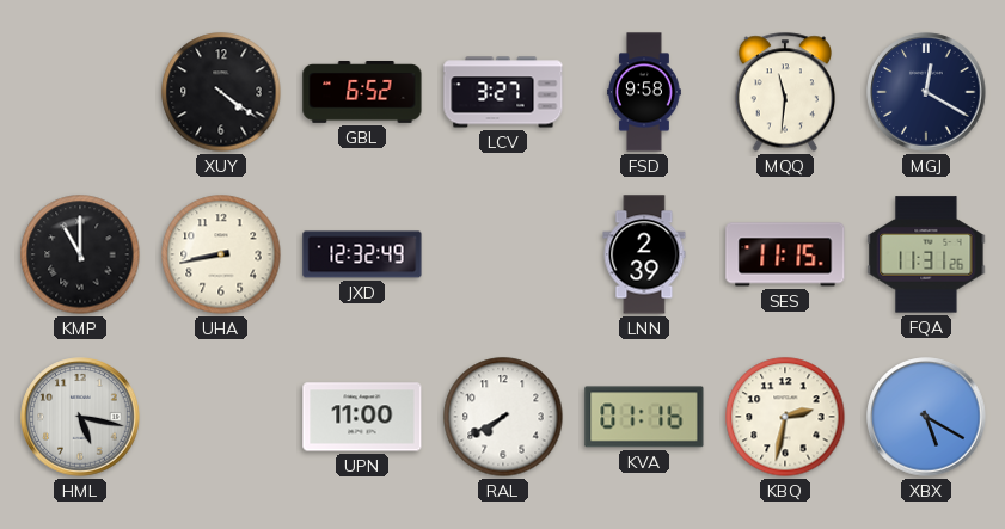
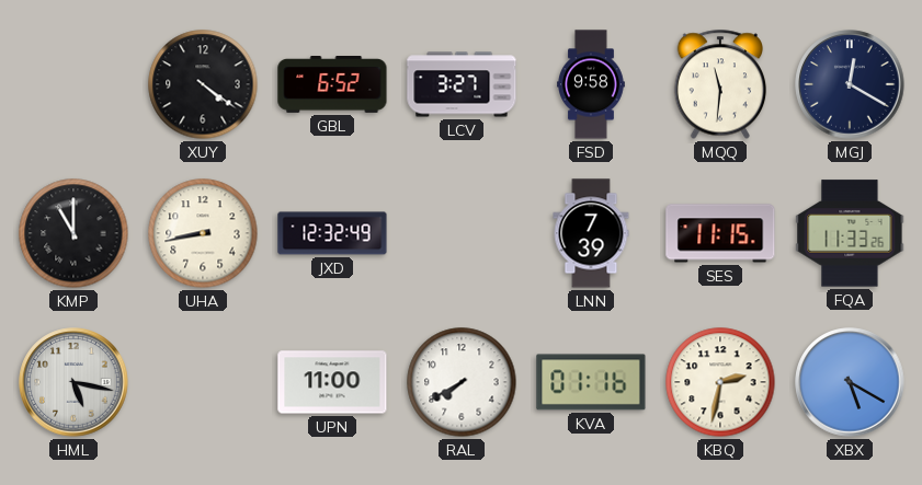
LNN: 2:39 -> 7:39
FQA: 11:31 -> 11:33
